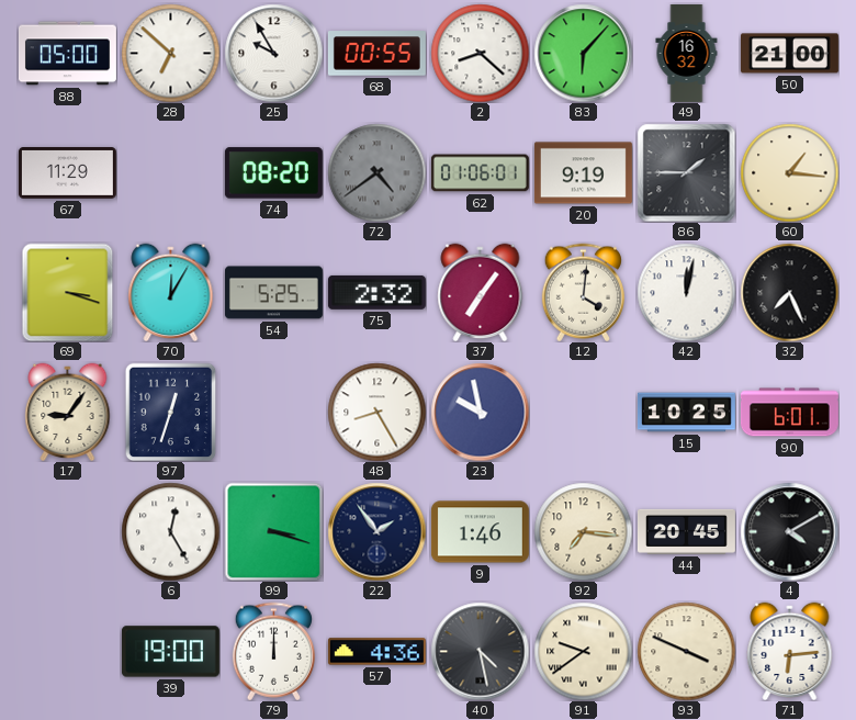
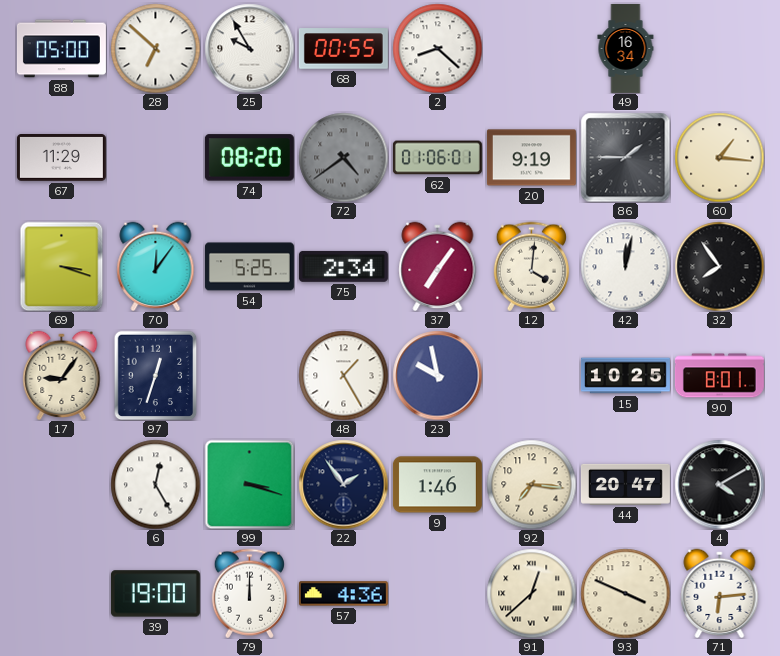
83: 6:07 -> none
49: 16:32 -> 16:34
50: 21:00 -> none
70: 12:05 -> 12:06
75: 2:32 -> 2:34
32: 7:26 -> 7:54
48: 8:25 -> 1:25
90: 6:01 -> 8:01
44: 20:45 -> 20:47
40: 4:28 -> none
91: 9:39 -> 12:38
